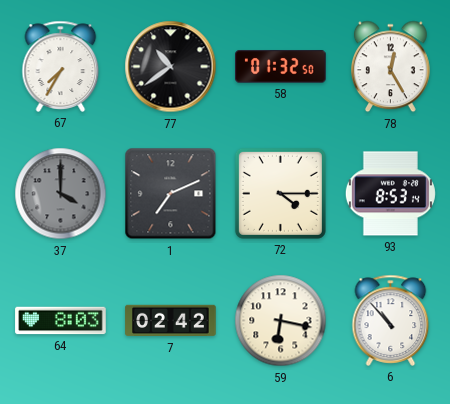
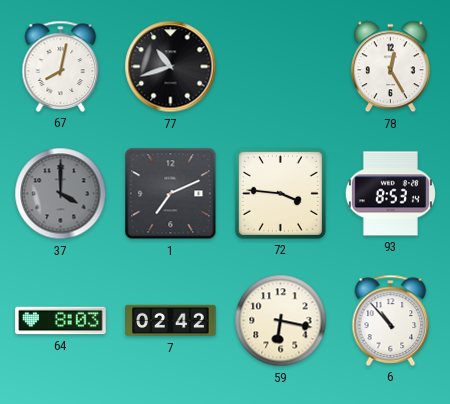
67: 7:35 -> 8:02
77: 10:39 -> 10:42
58: 01:32 -> none
72: 4:15 -> 3:46
